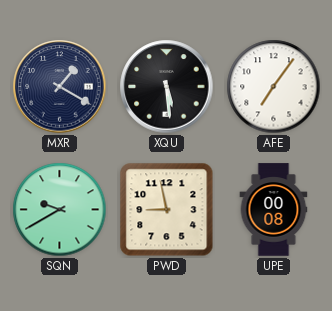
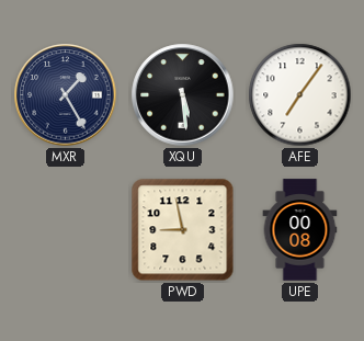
MXR: 1:20 -> 1:25
SQN: 9:40 -> none
